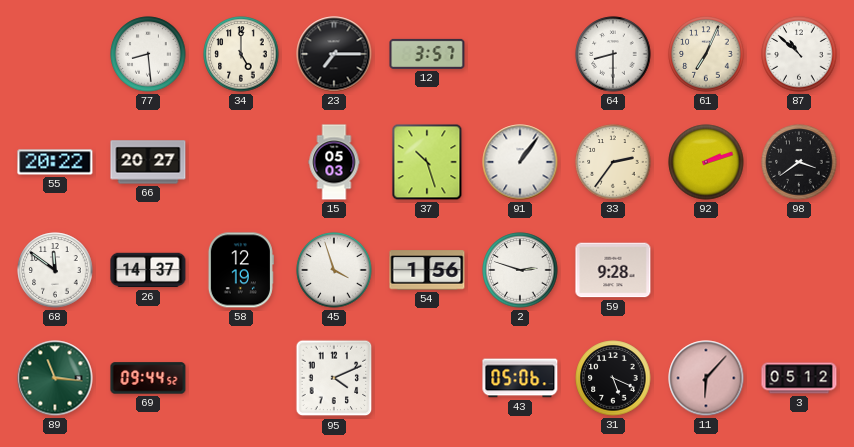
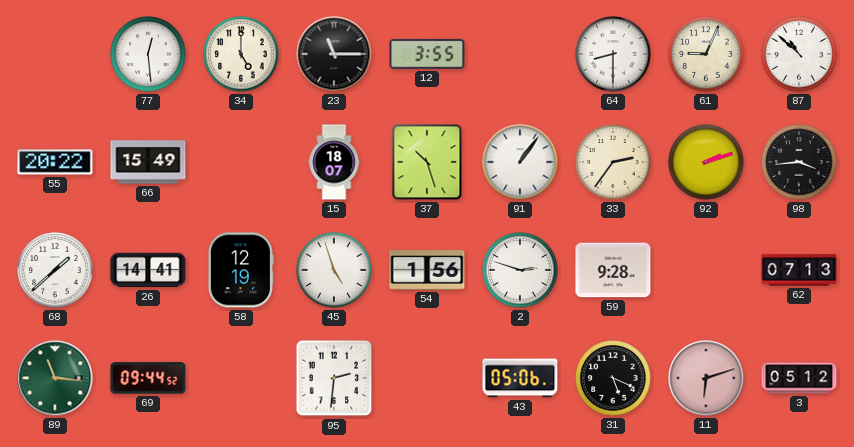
77: 8:29 -> 12:29
23: 7:15 -> 11:15
12: 3:57 -> 3:55
61: 7:04 -> 9:04
66: 20:27 -> 15:49
15: 05:03 -> 18:07
98: 3:39 -> 3:44
68: 11:51 -> 1:38
26: 14:37 -> 14:41
45: 3:57 -> 4:57
62: none -> 07:13
95: 4:11 -> 2:31
11: 6:07 -> 6:12
